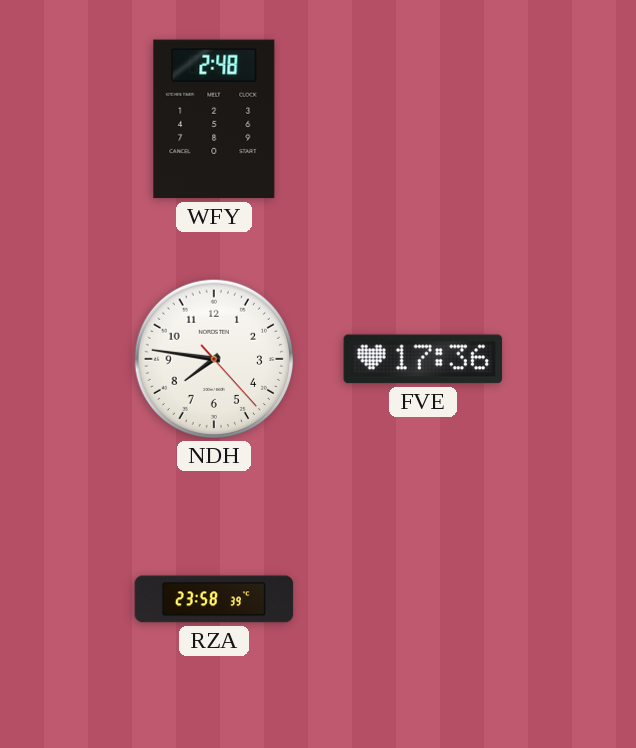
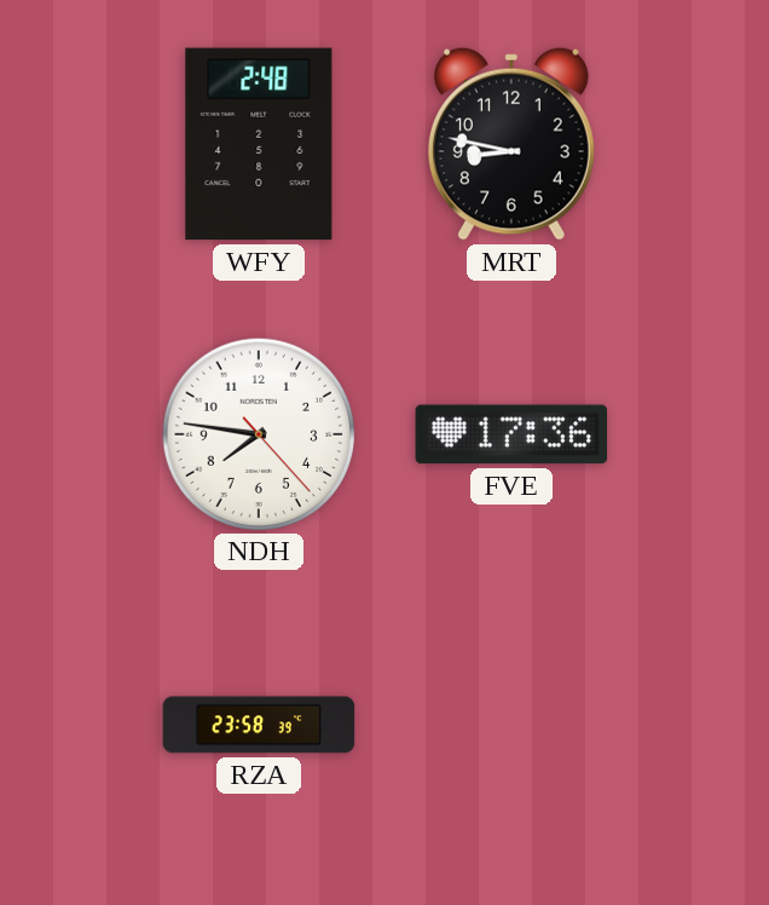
MRT: none -> 8:47
